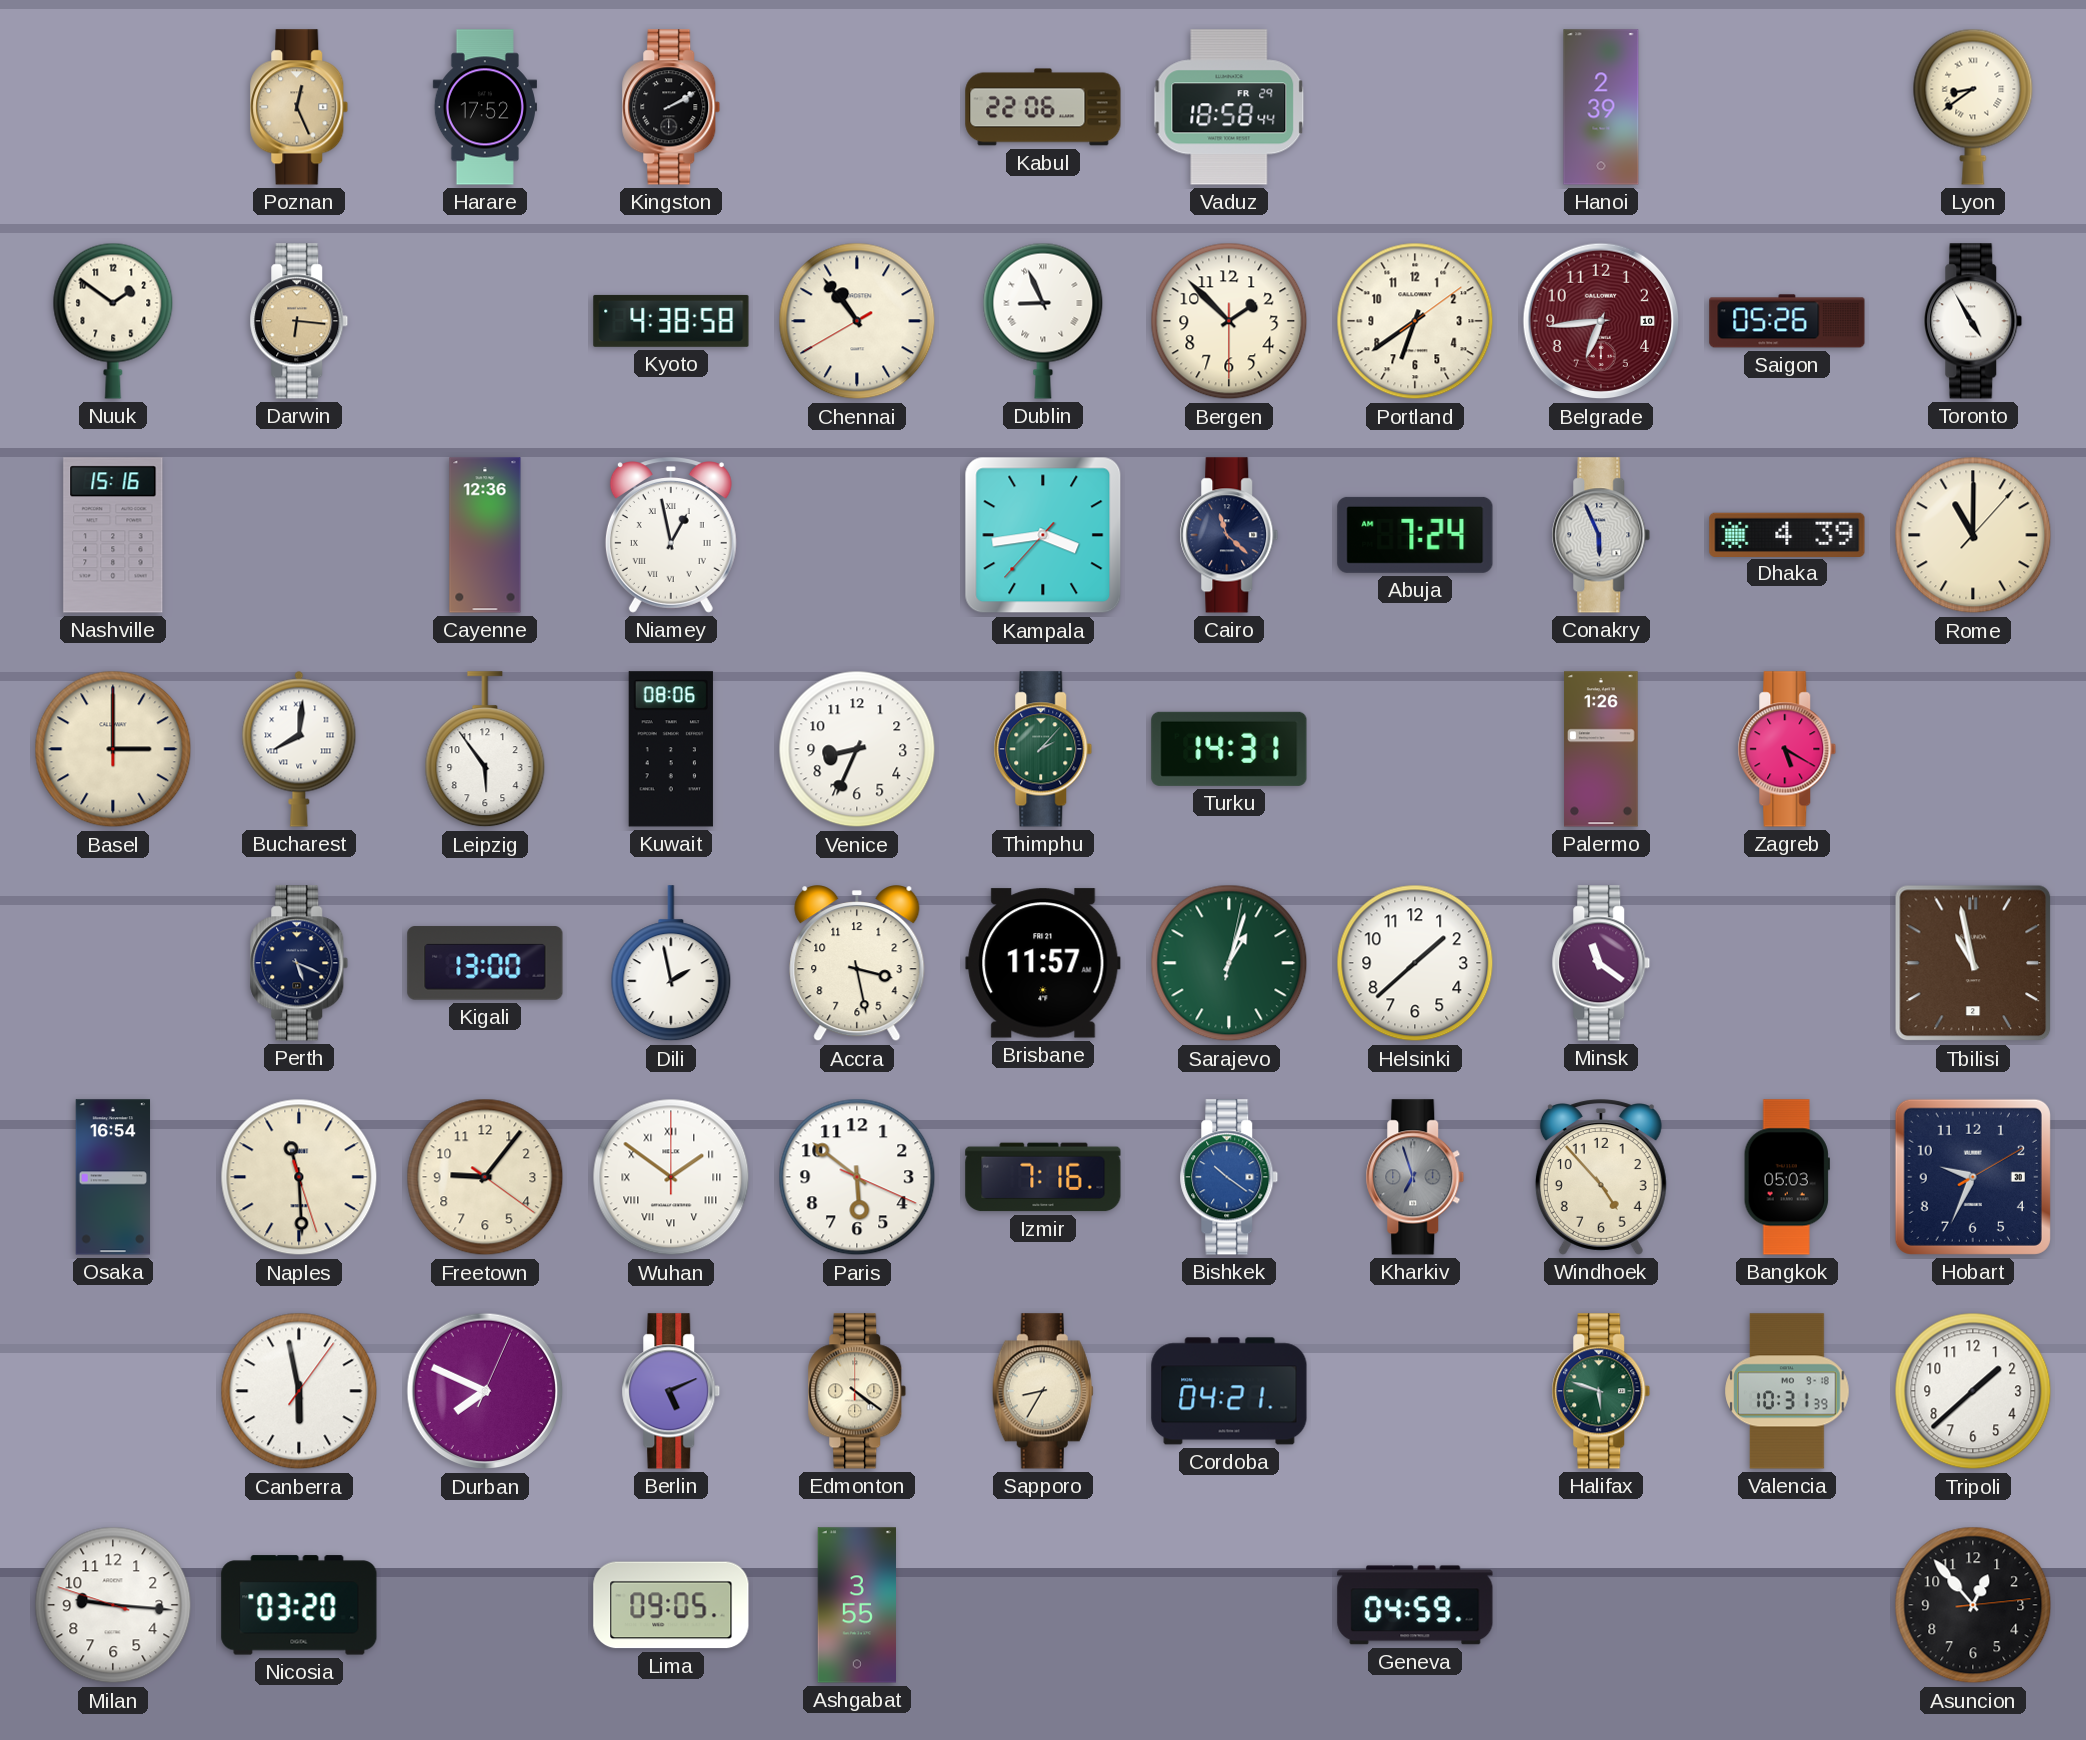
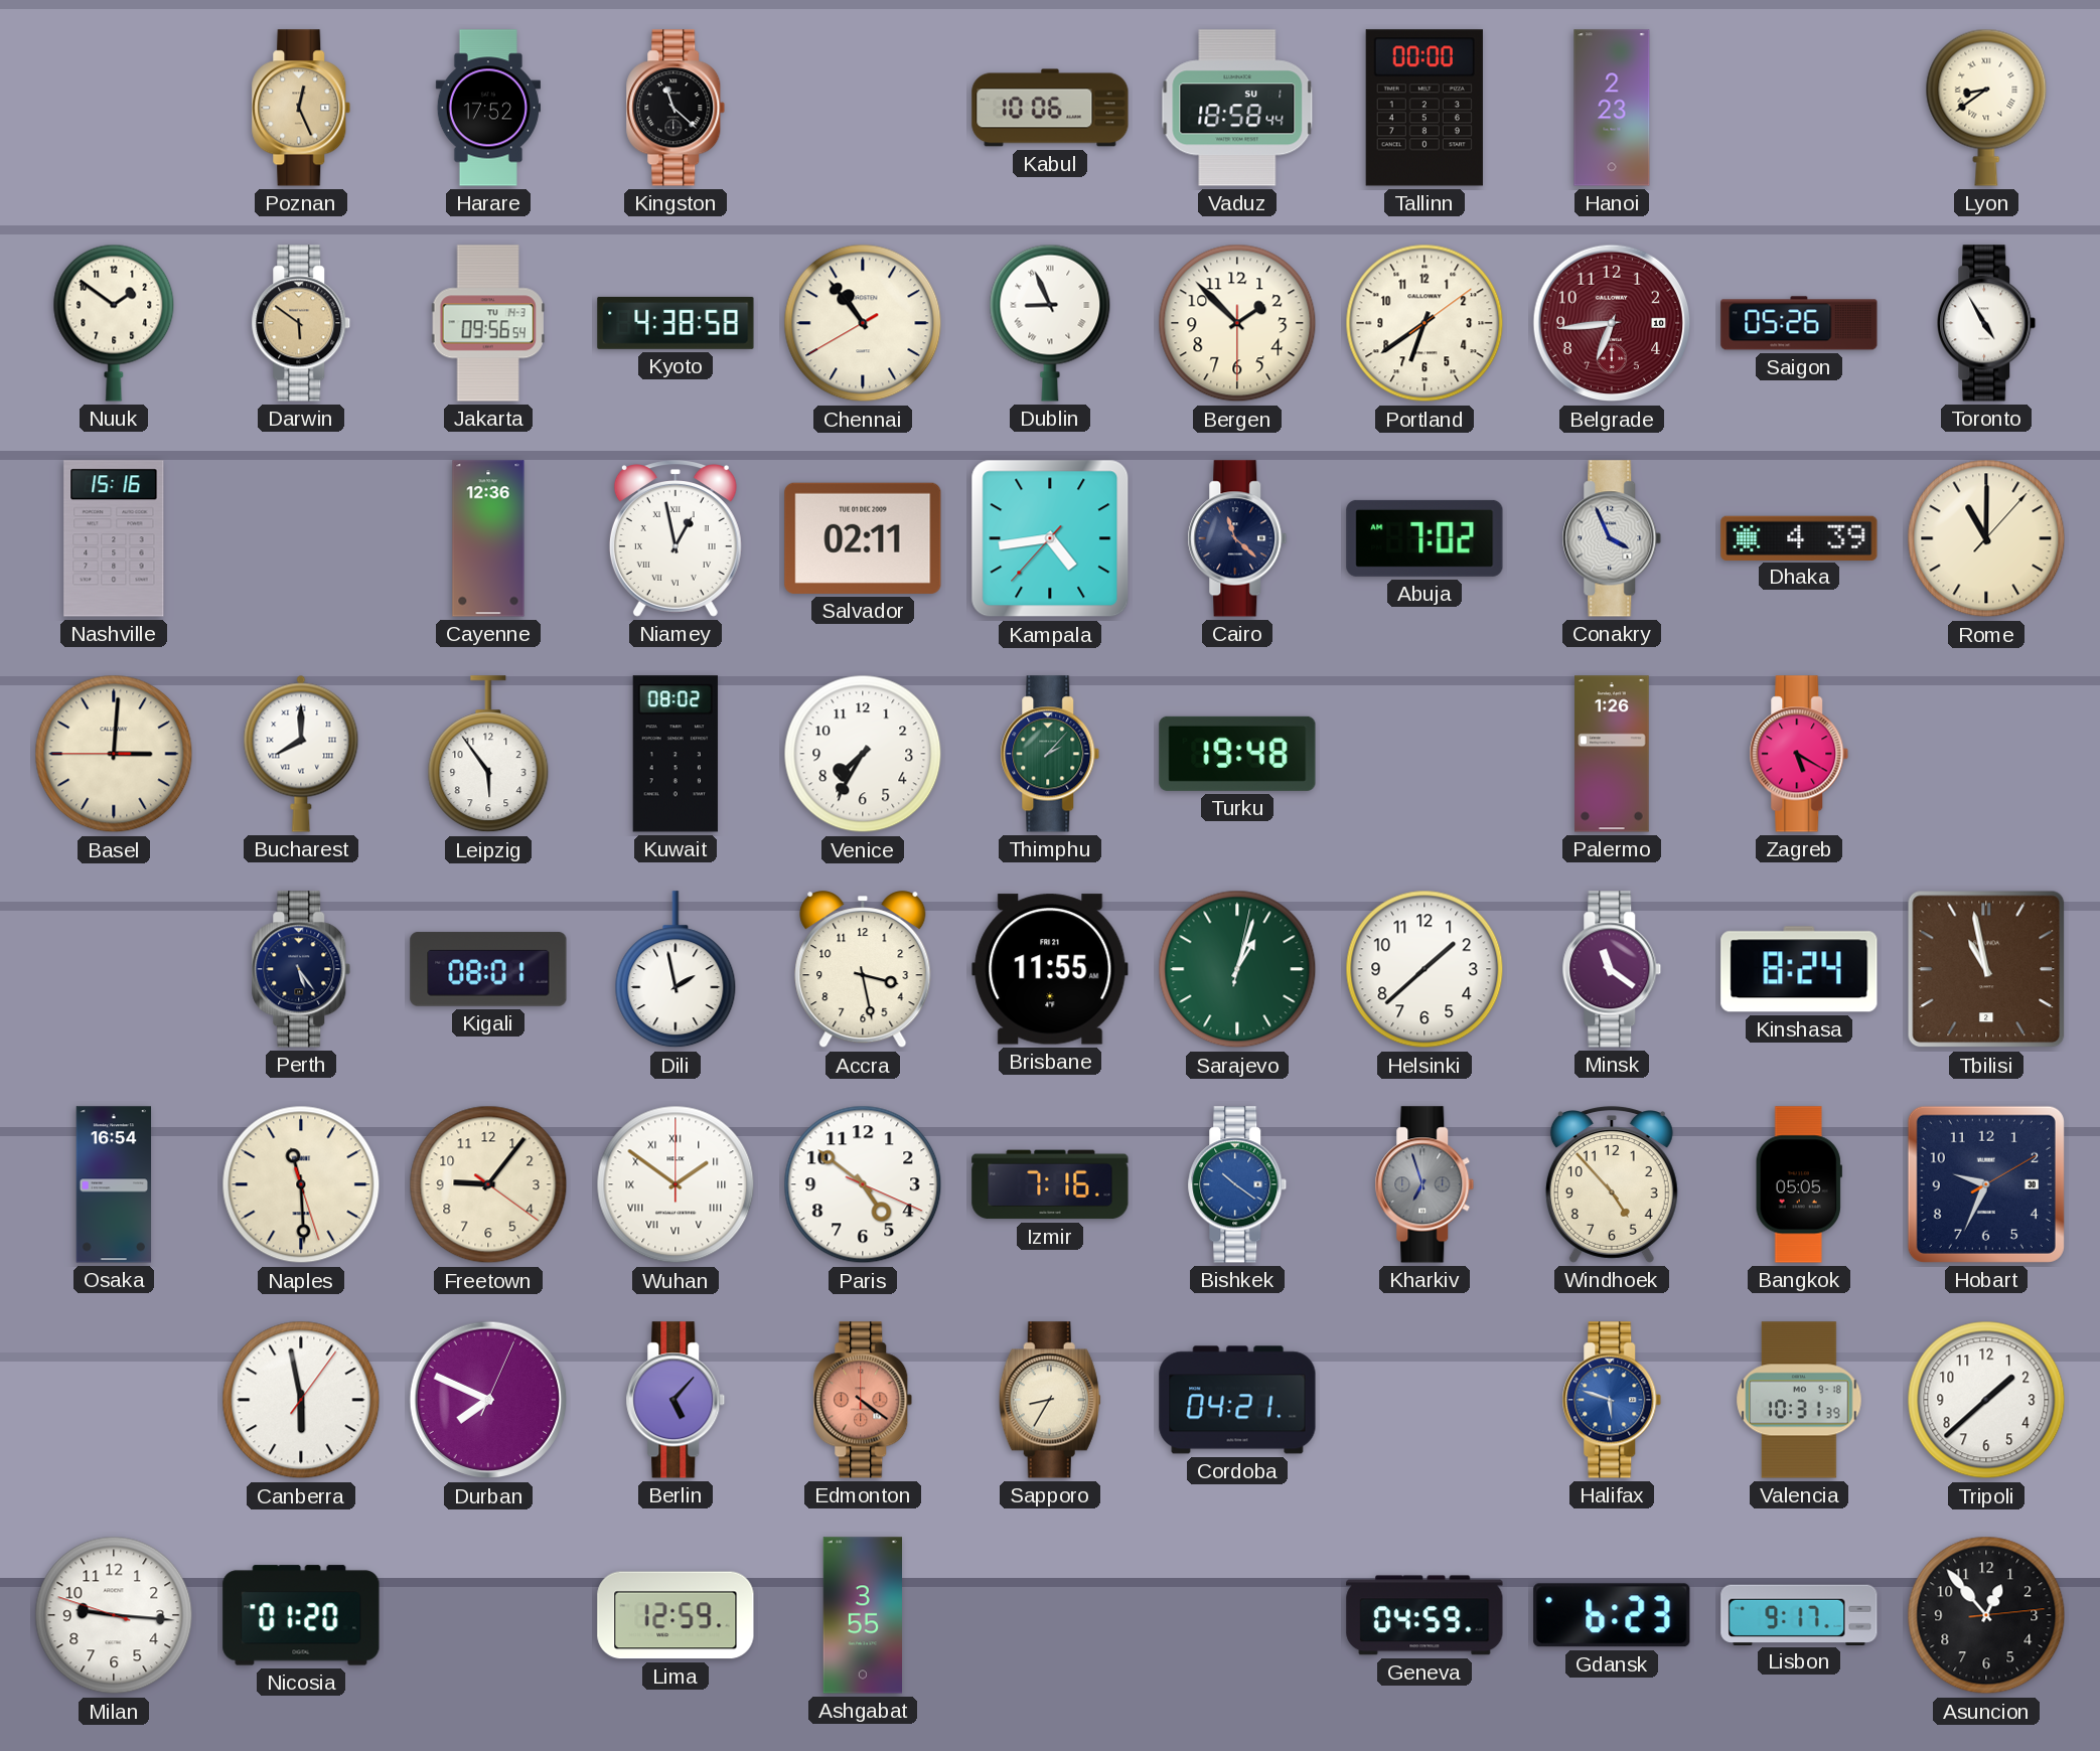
Kingston: 2:10 -> 11:22
Kabul: 22:06 -> 10:06
Vaduz date: FR 29 -> SU 1
Tallinn: none -> 00:00
Hanoi: 2:39 -> 2:23
Darwin: 6:16 -> 5:51
Jakarta: none -> 09:56
Salvador: none -> 02:11
Kampala: 3:43 -> 4:43
Abuja: 7:24 -> 7:02
Conakry: 5:56 -> 3:56
Basel: 3:00:00 -> 3:00:45
Bucharest: 8:01 -> 8:00
Kuwait: 08:06 -> 08:02
Venice: 8:34 -> 7:35
Turku: 14:31 -> 19:48
Perth: 5:19 -> 5:24
Kigali: 13:00 -> 08:01
Brisbane: 11:57 -> 11:55
Kinshasa: none -> 8:24
Paris: 5:51 -> 4:51
Bangkok: 05:03 -> 05:05
Berlin: 5:11 -> 5:07
Edmonton dial: cream -> salmon
Halifax dial: green -> blue
Nicosia: 03:20 -> 01:20
Lima: 09:05 -> 12:59
Gdansk: none -> 6:23
Lisbon: none -> 9:17
